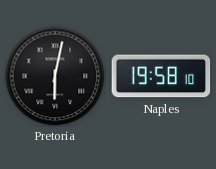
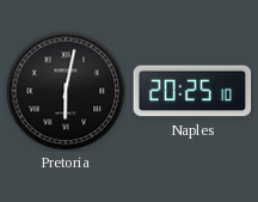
Naples: 19:58 -> 20:25
